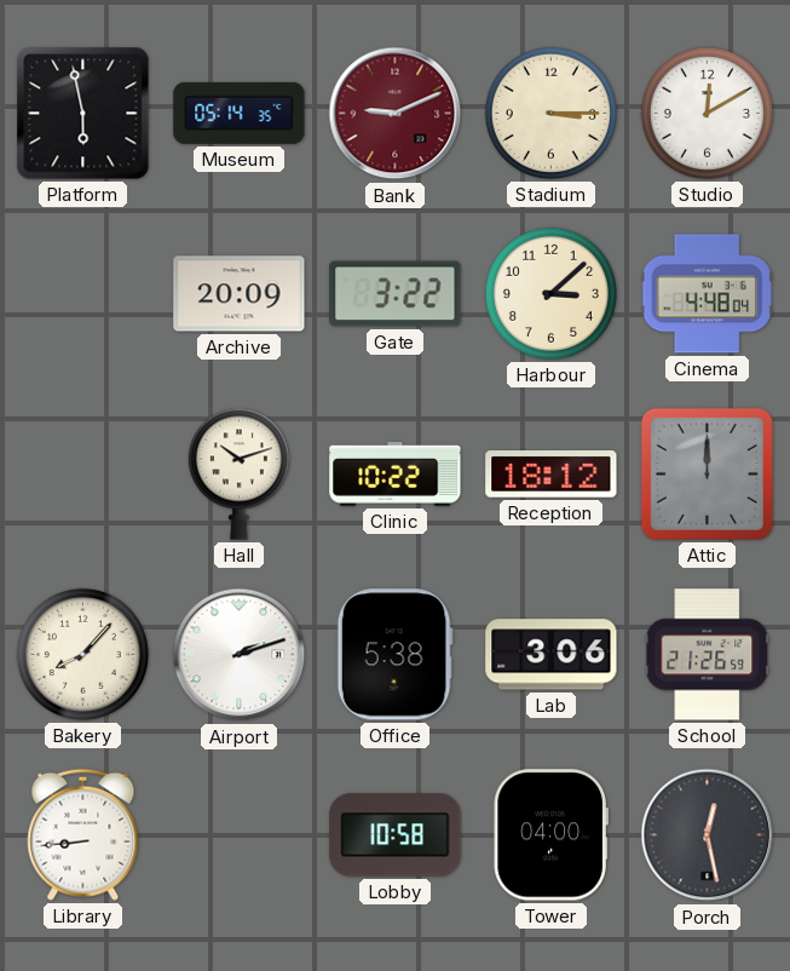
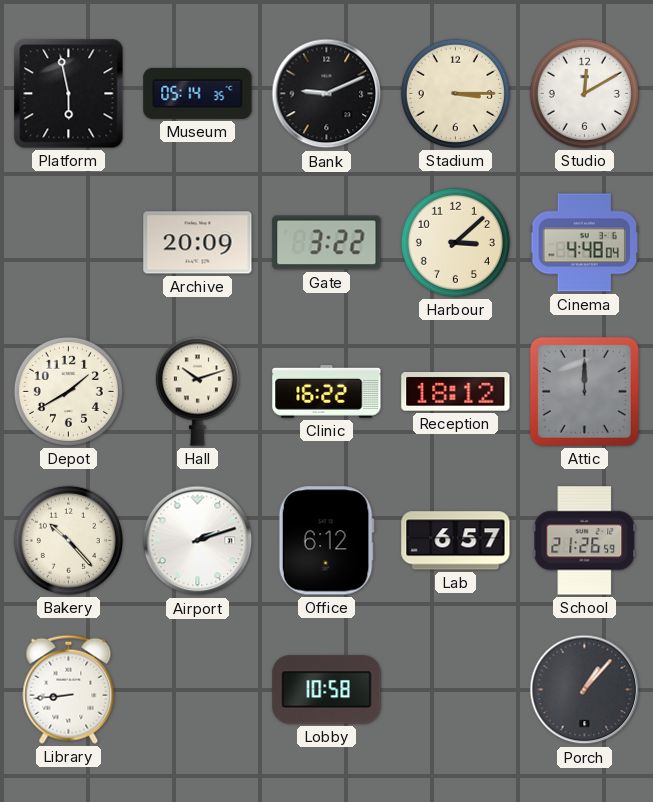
Bank dial: burgundy -> black
Depot: none -> 1:40
Clinic: 10:22 -> 16:22
Bakery: 8:07 -> 10:23
Office: 5:38 -> 6:12
Lab: 3:06 -> 6:57
Tower: 04:00 -> none
Porch: 12:28 -> 1:07
